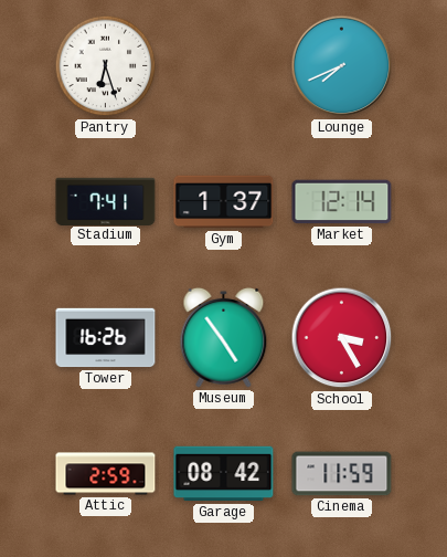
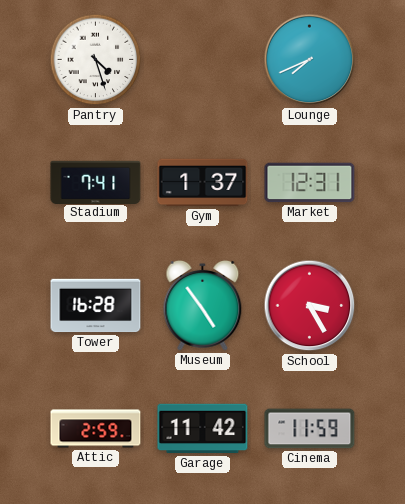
Pantry: 6:27 -> 4:27
Market: 12:14 -> 12:31
Tower: 16:26 -> 16:28
Garage: 08:42 -> 11:42
